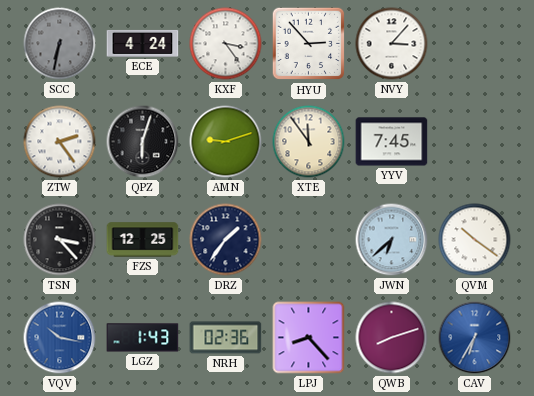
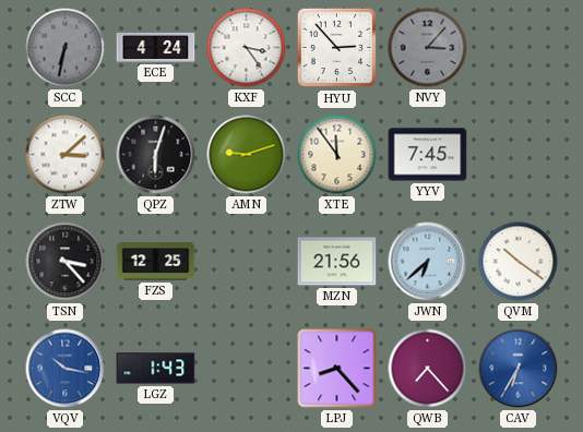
NVY dial: white -> grey
ZTW: 2:24 -> 3:08
DRZ: 1:36 -> none
MZN: none -> 21:56
NRH: 02:36 -> none
QWB: 8:12 -> 7:23
